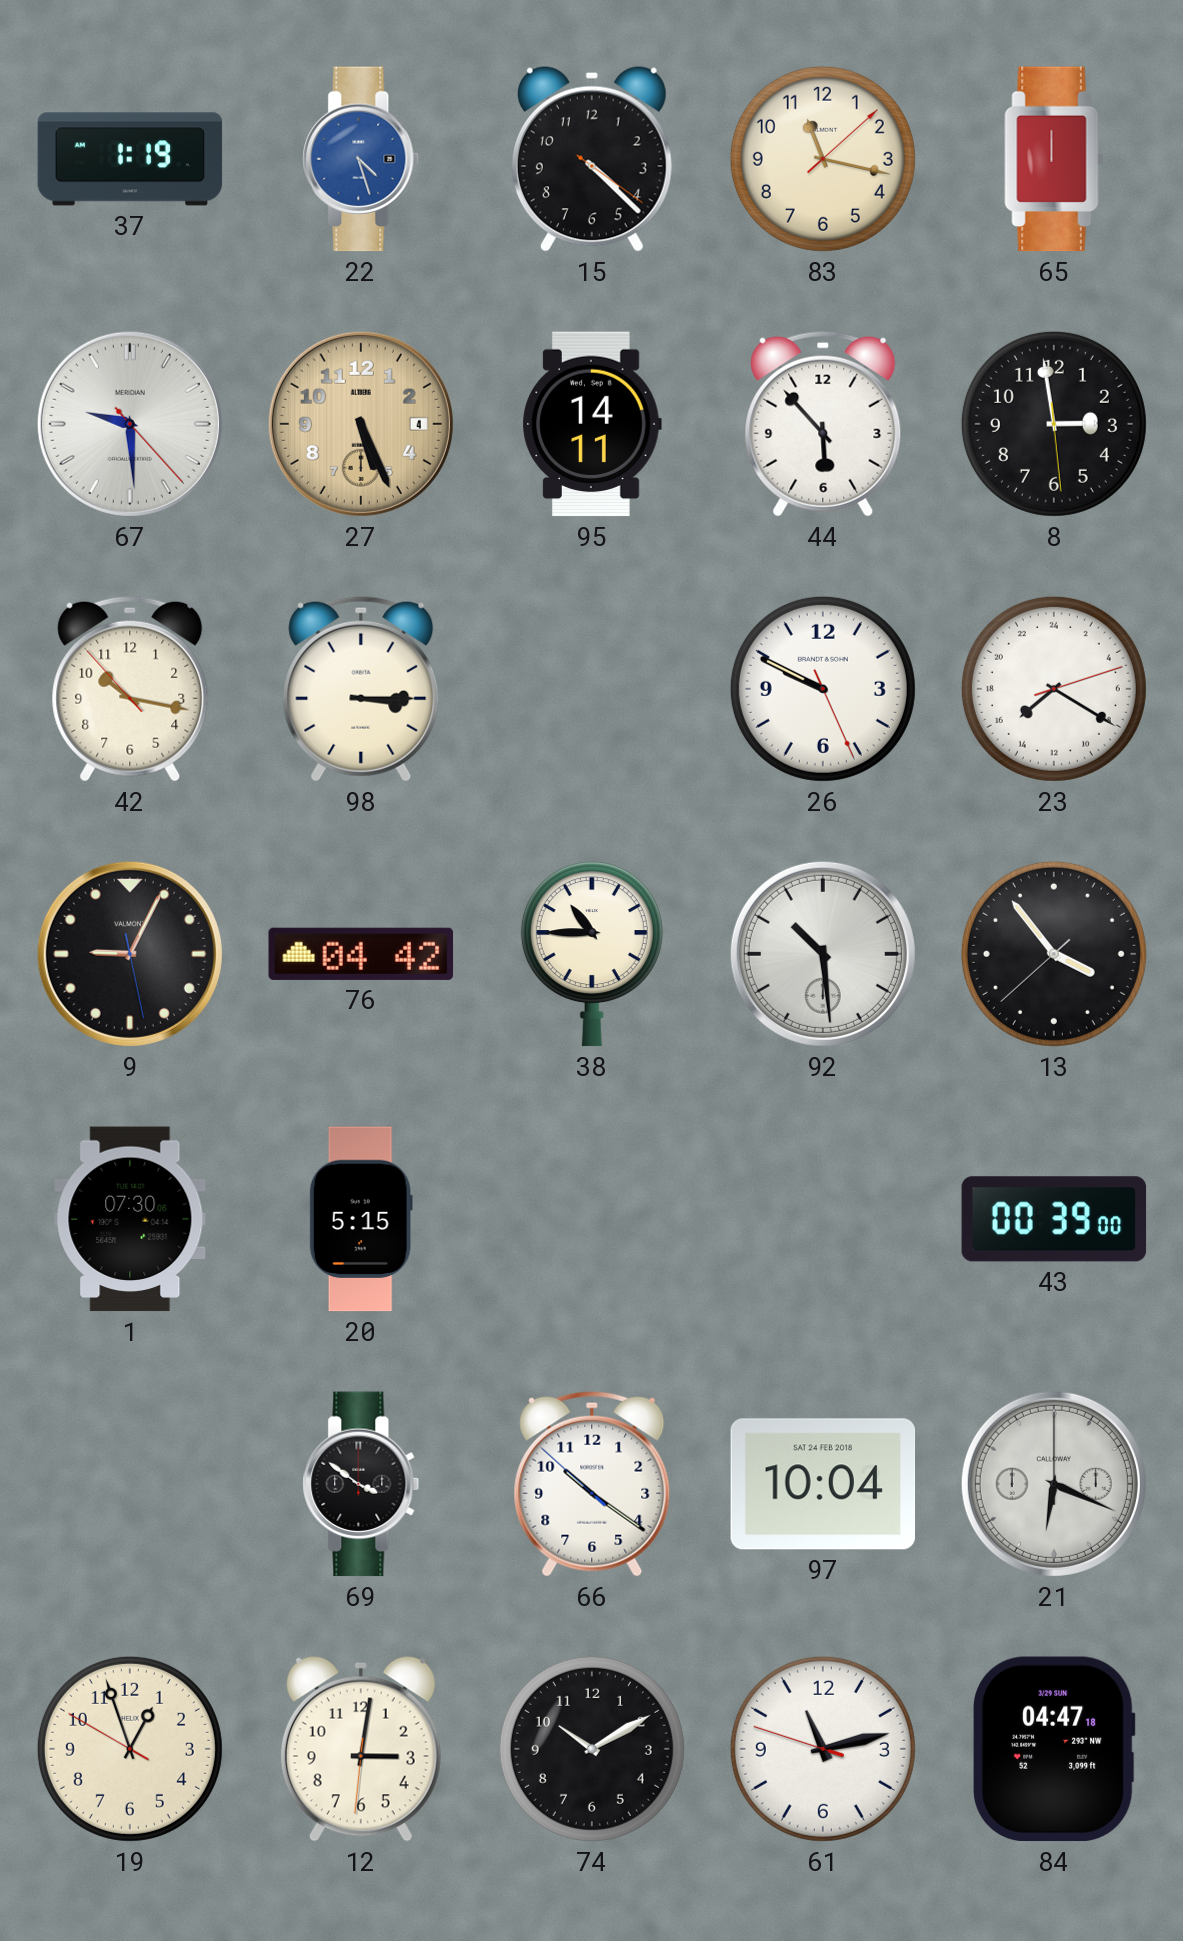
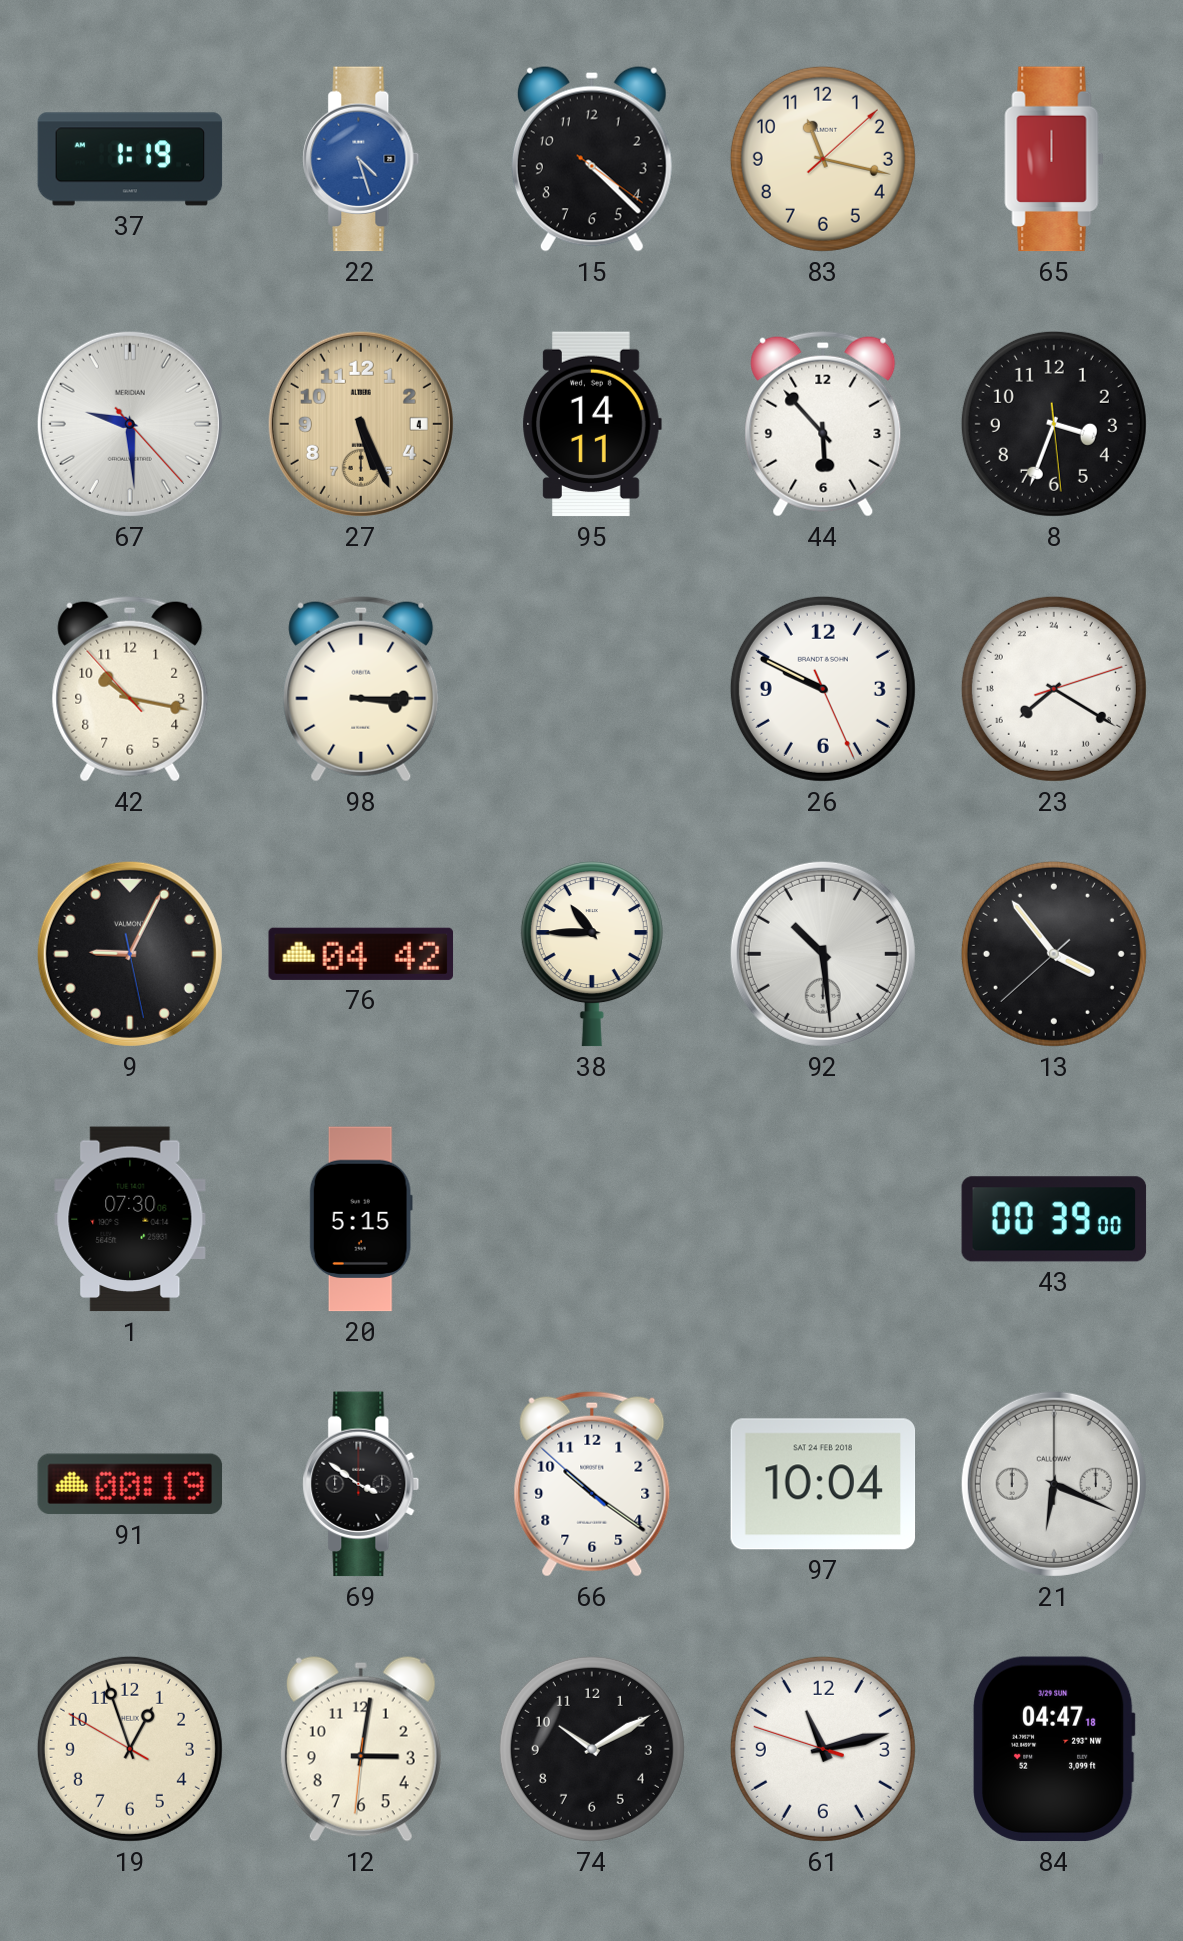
8: 2:58 -> 3:33
91: none -> 00:19
